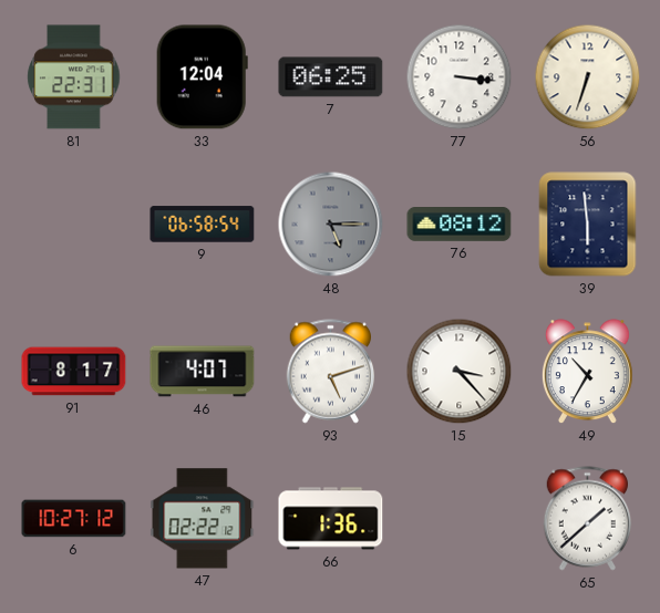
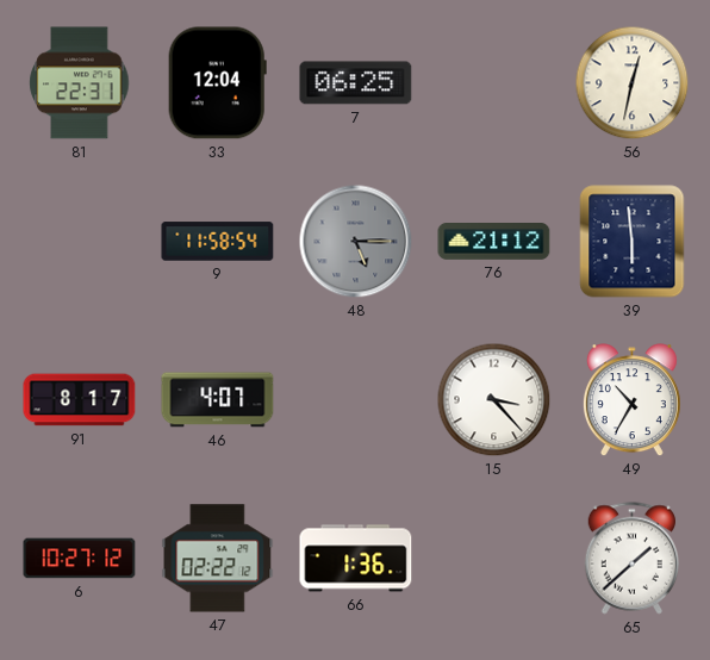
77: 3:16 -> none
56: 6:33 -> 12:32
9: 06:58 -> 11:58
76: 08:12 -> 21:12
93: 5:12 -> none
